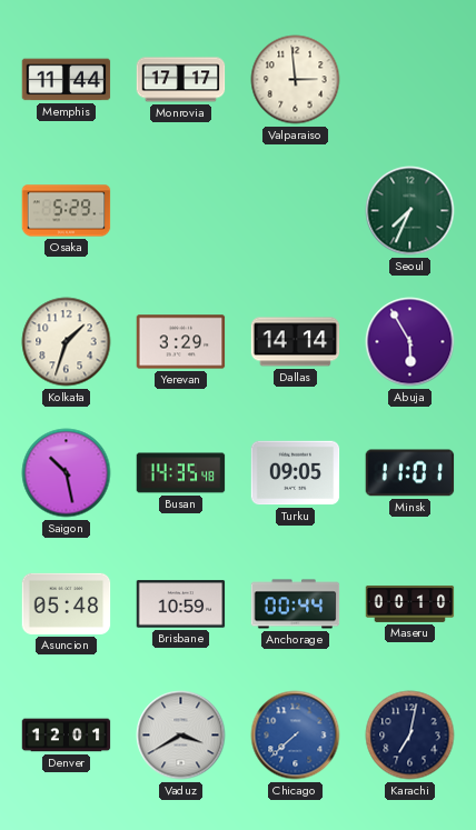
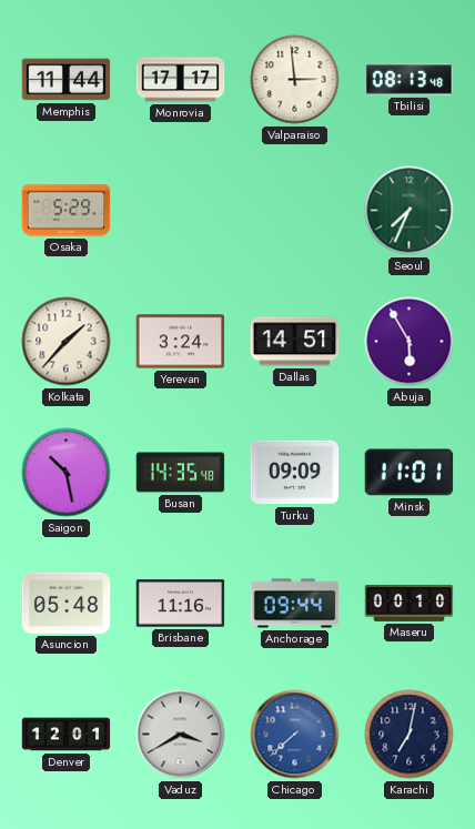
Tbilisi: none -> 08:13
Kolkata: 1:33 -> 1:37
Yerevan: 3:29 -> 3:24
Dallas: 14:14 -> 14:51
Turku: 09:05 -> 09:09
Brisbane: 10:59 -> 11:16
Anchorage: 00:44 -> 09:44
